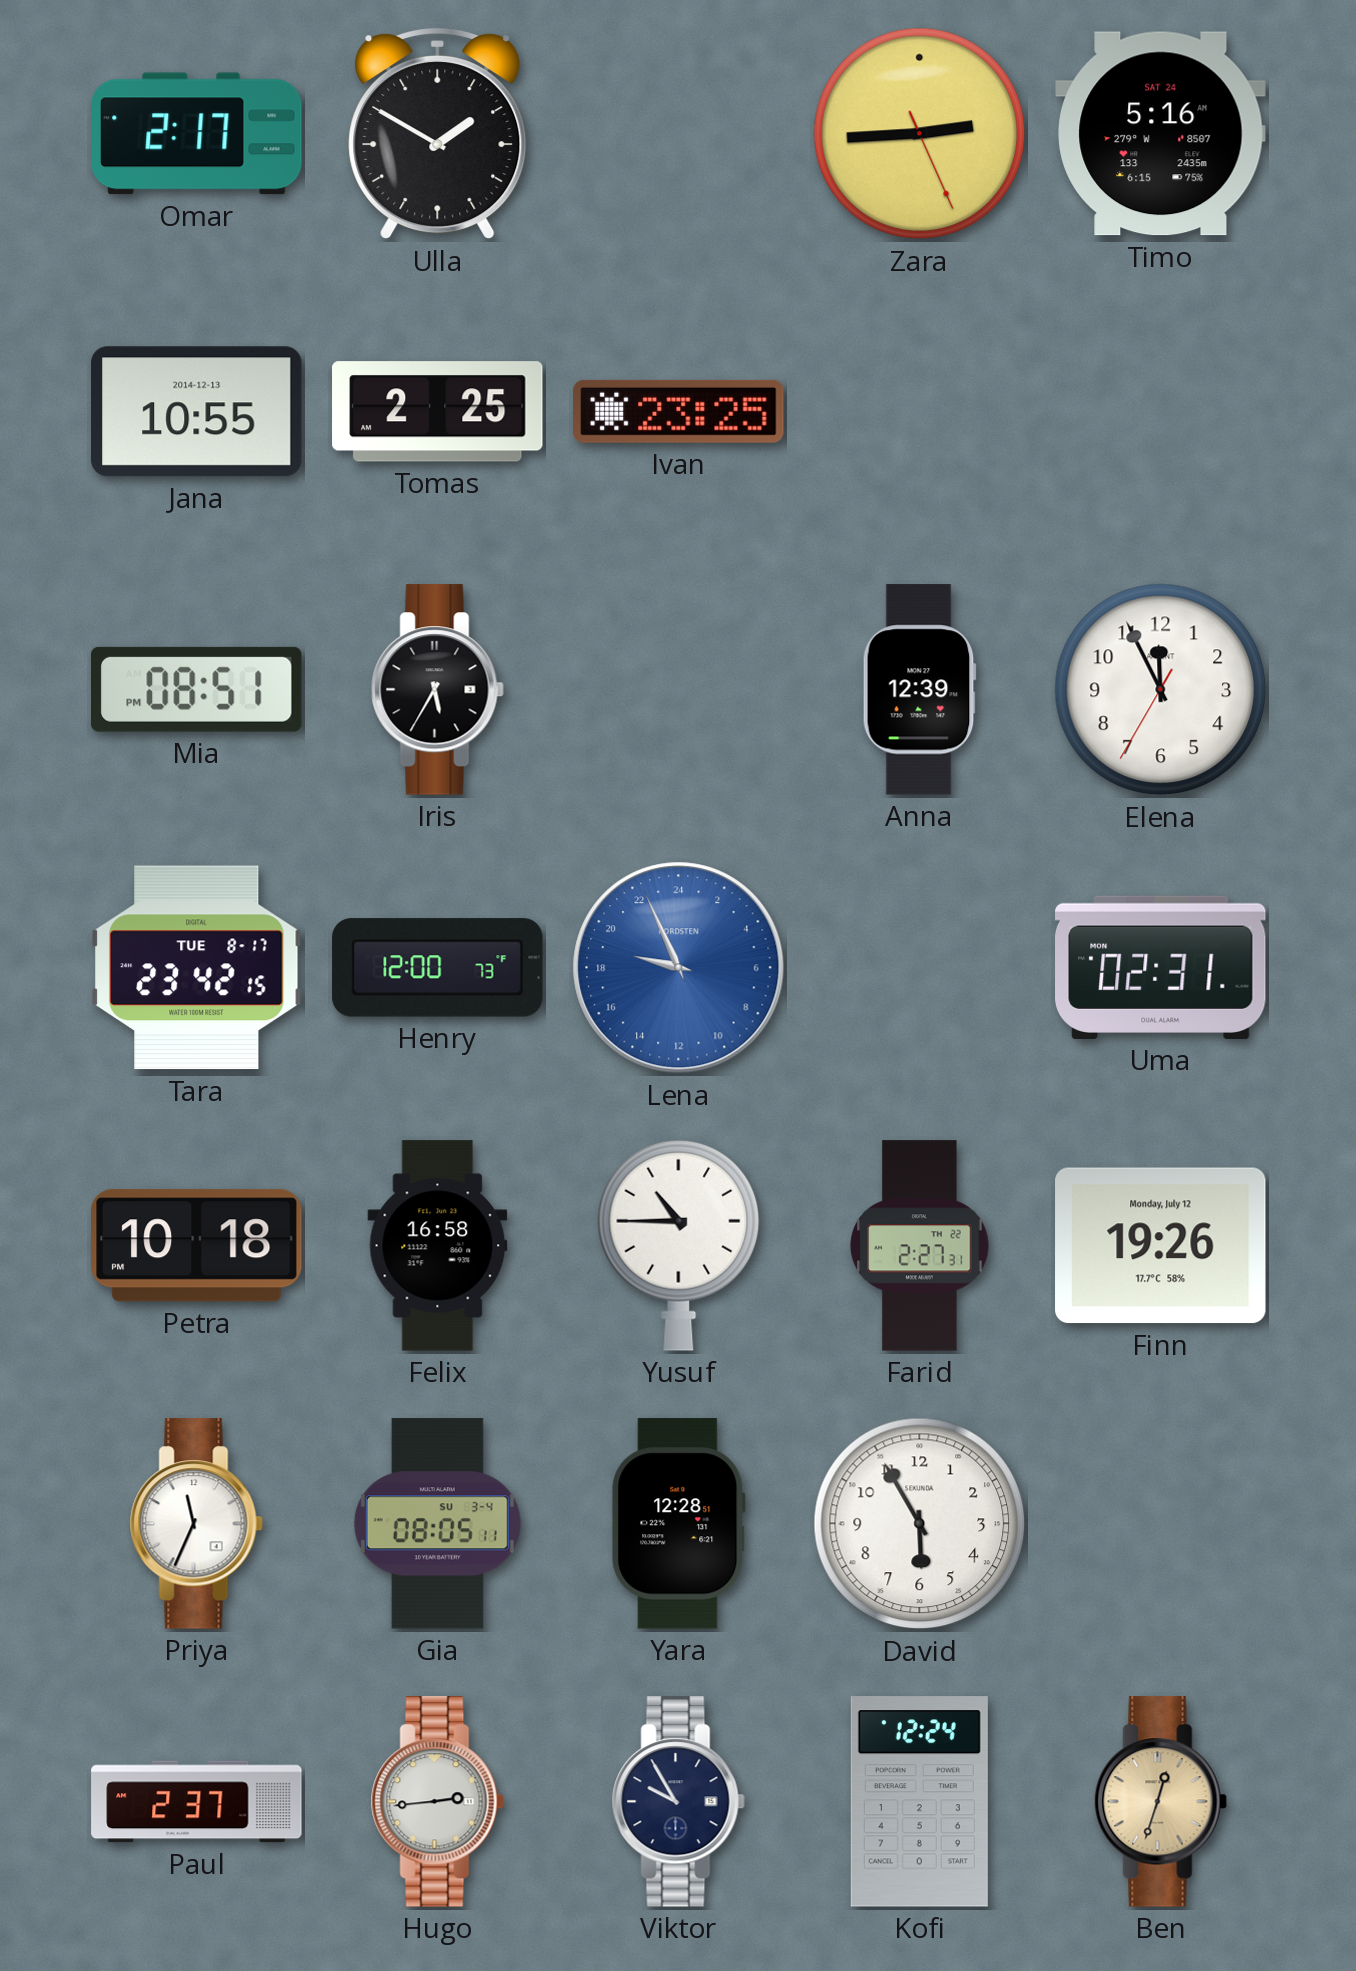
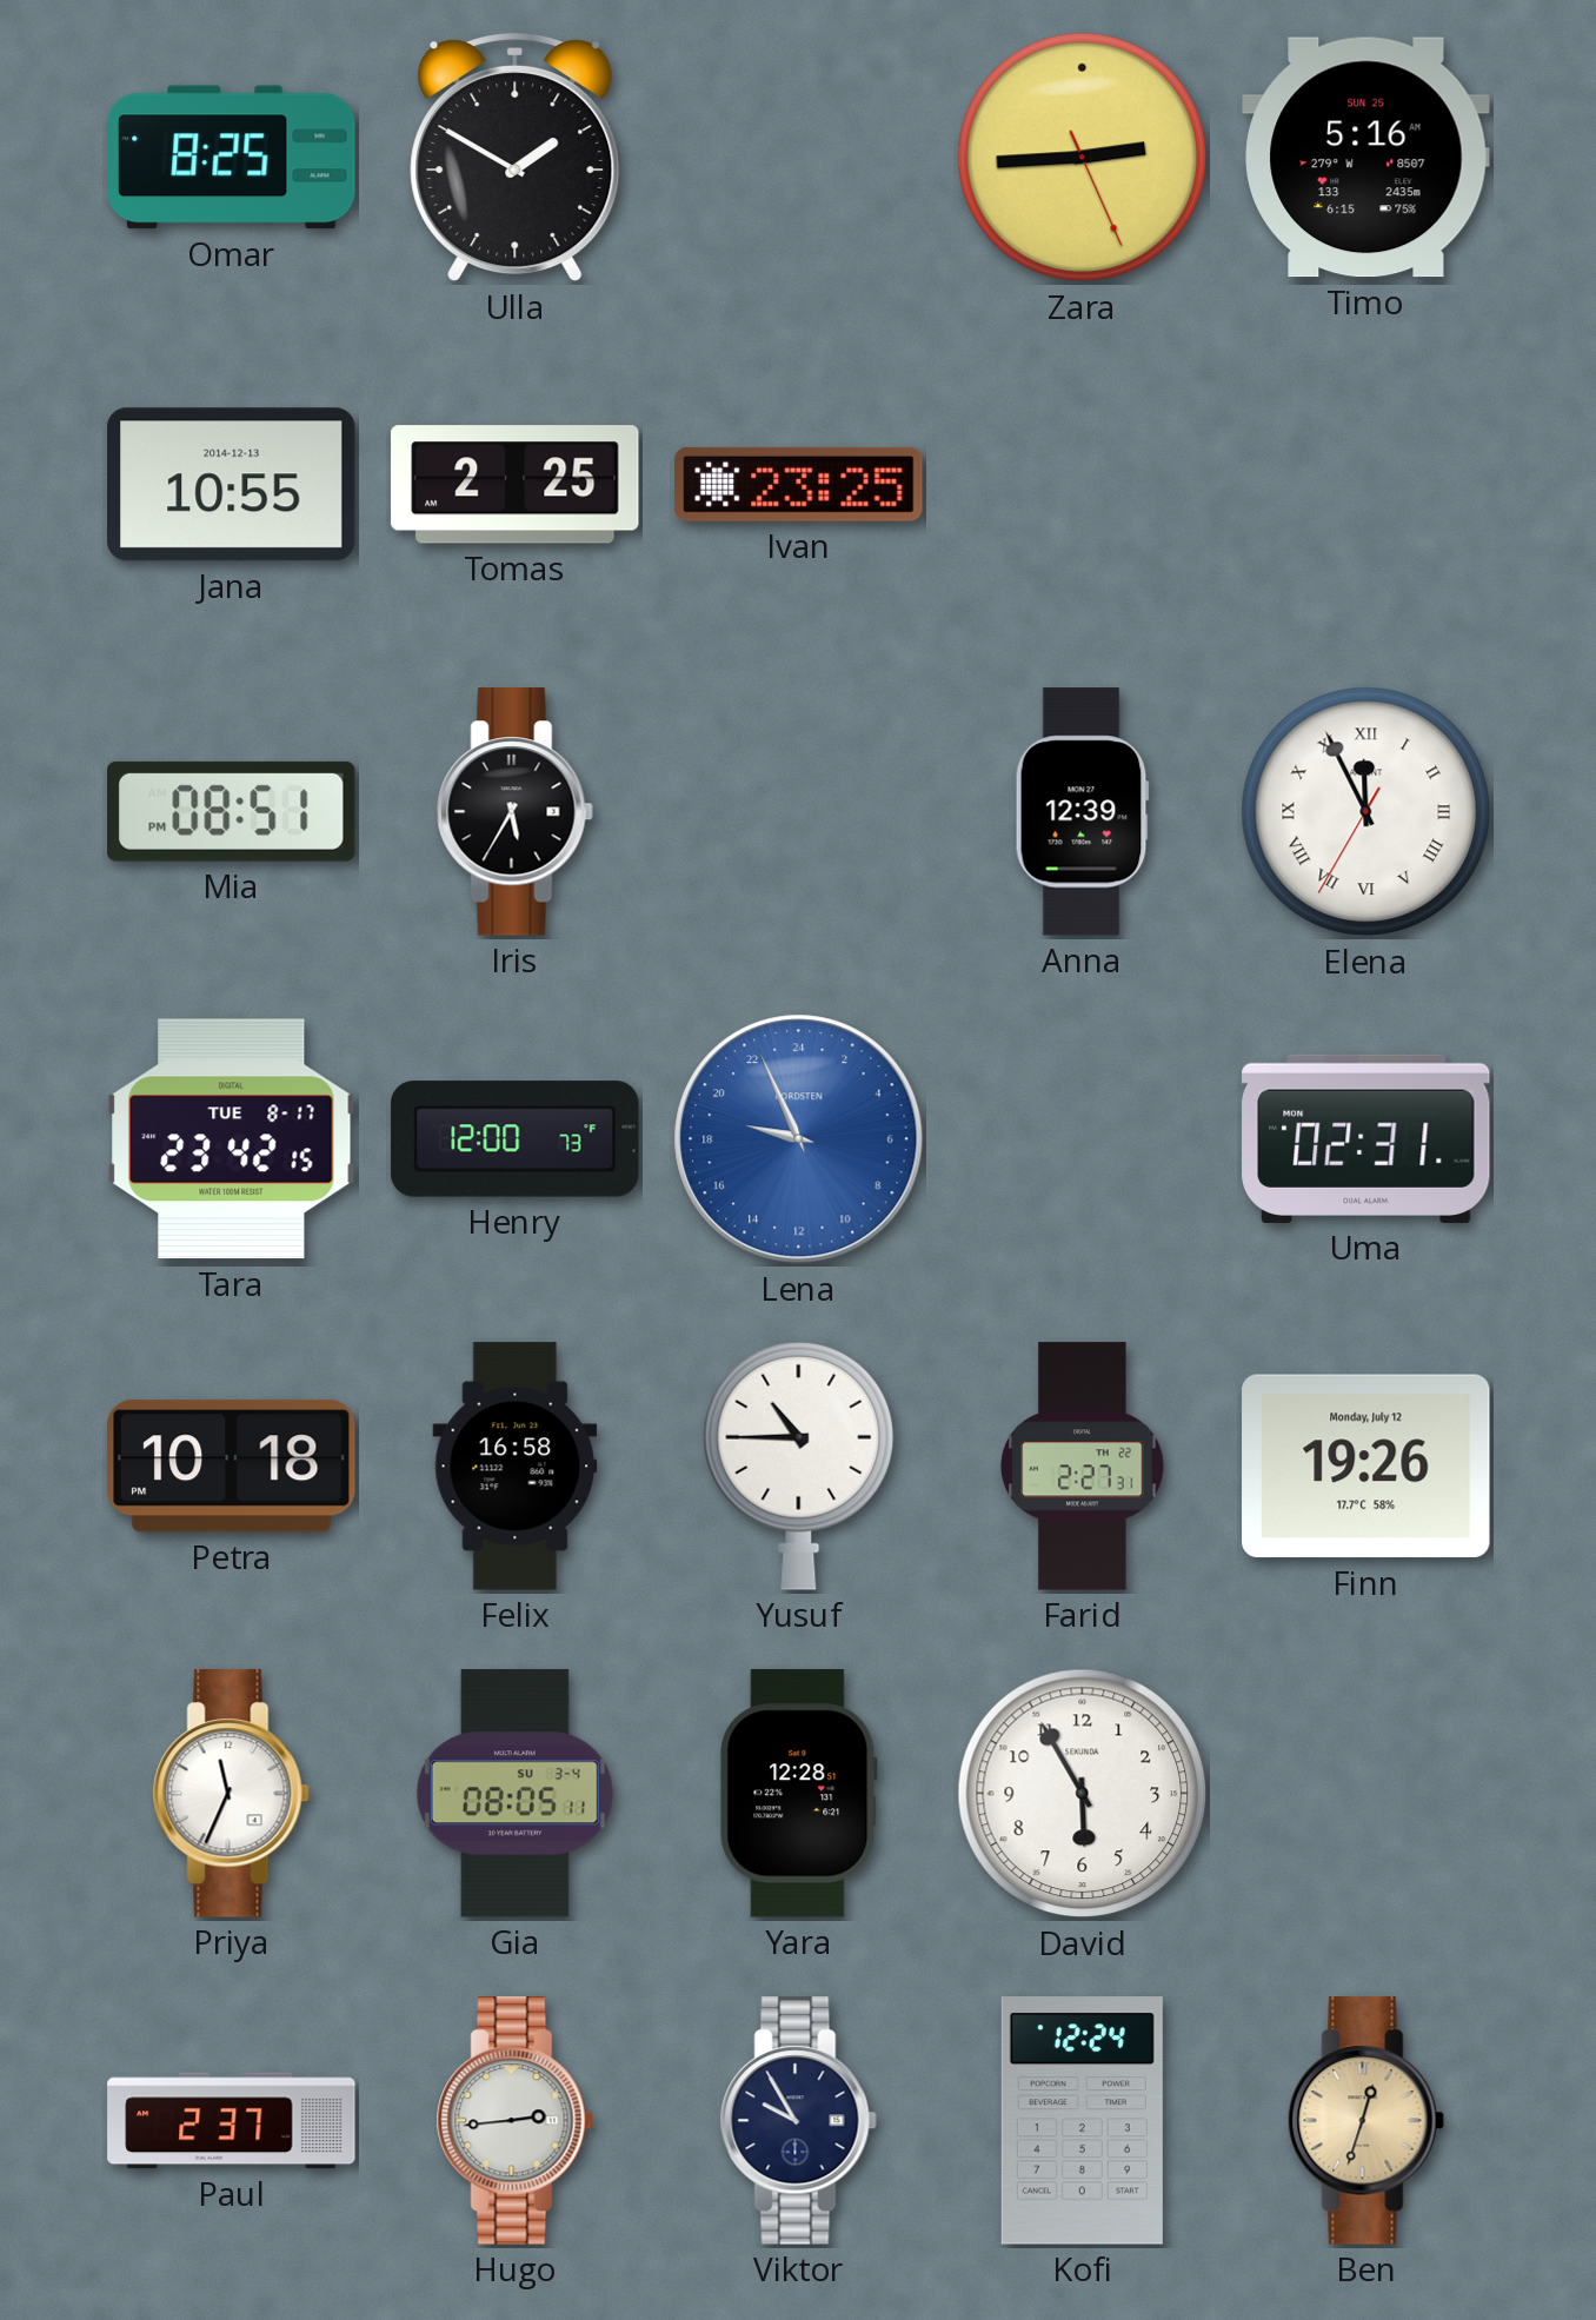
Omar: 2:17 -> 8:25
Timo date: SAT 24 -> SUN 25
Elena numerals: Arabic -> Roman
